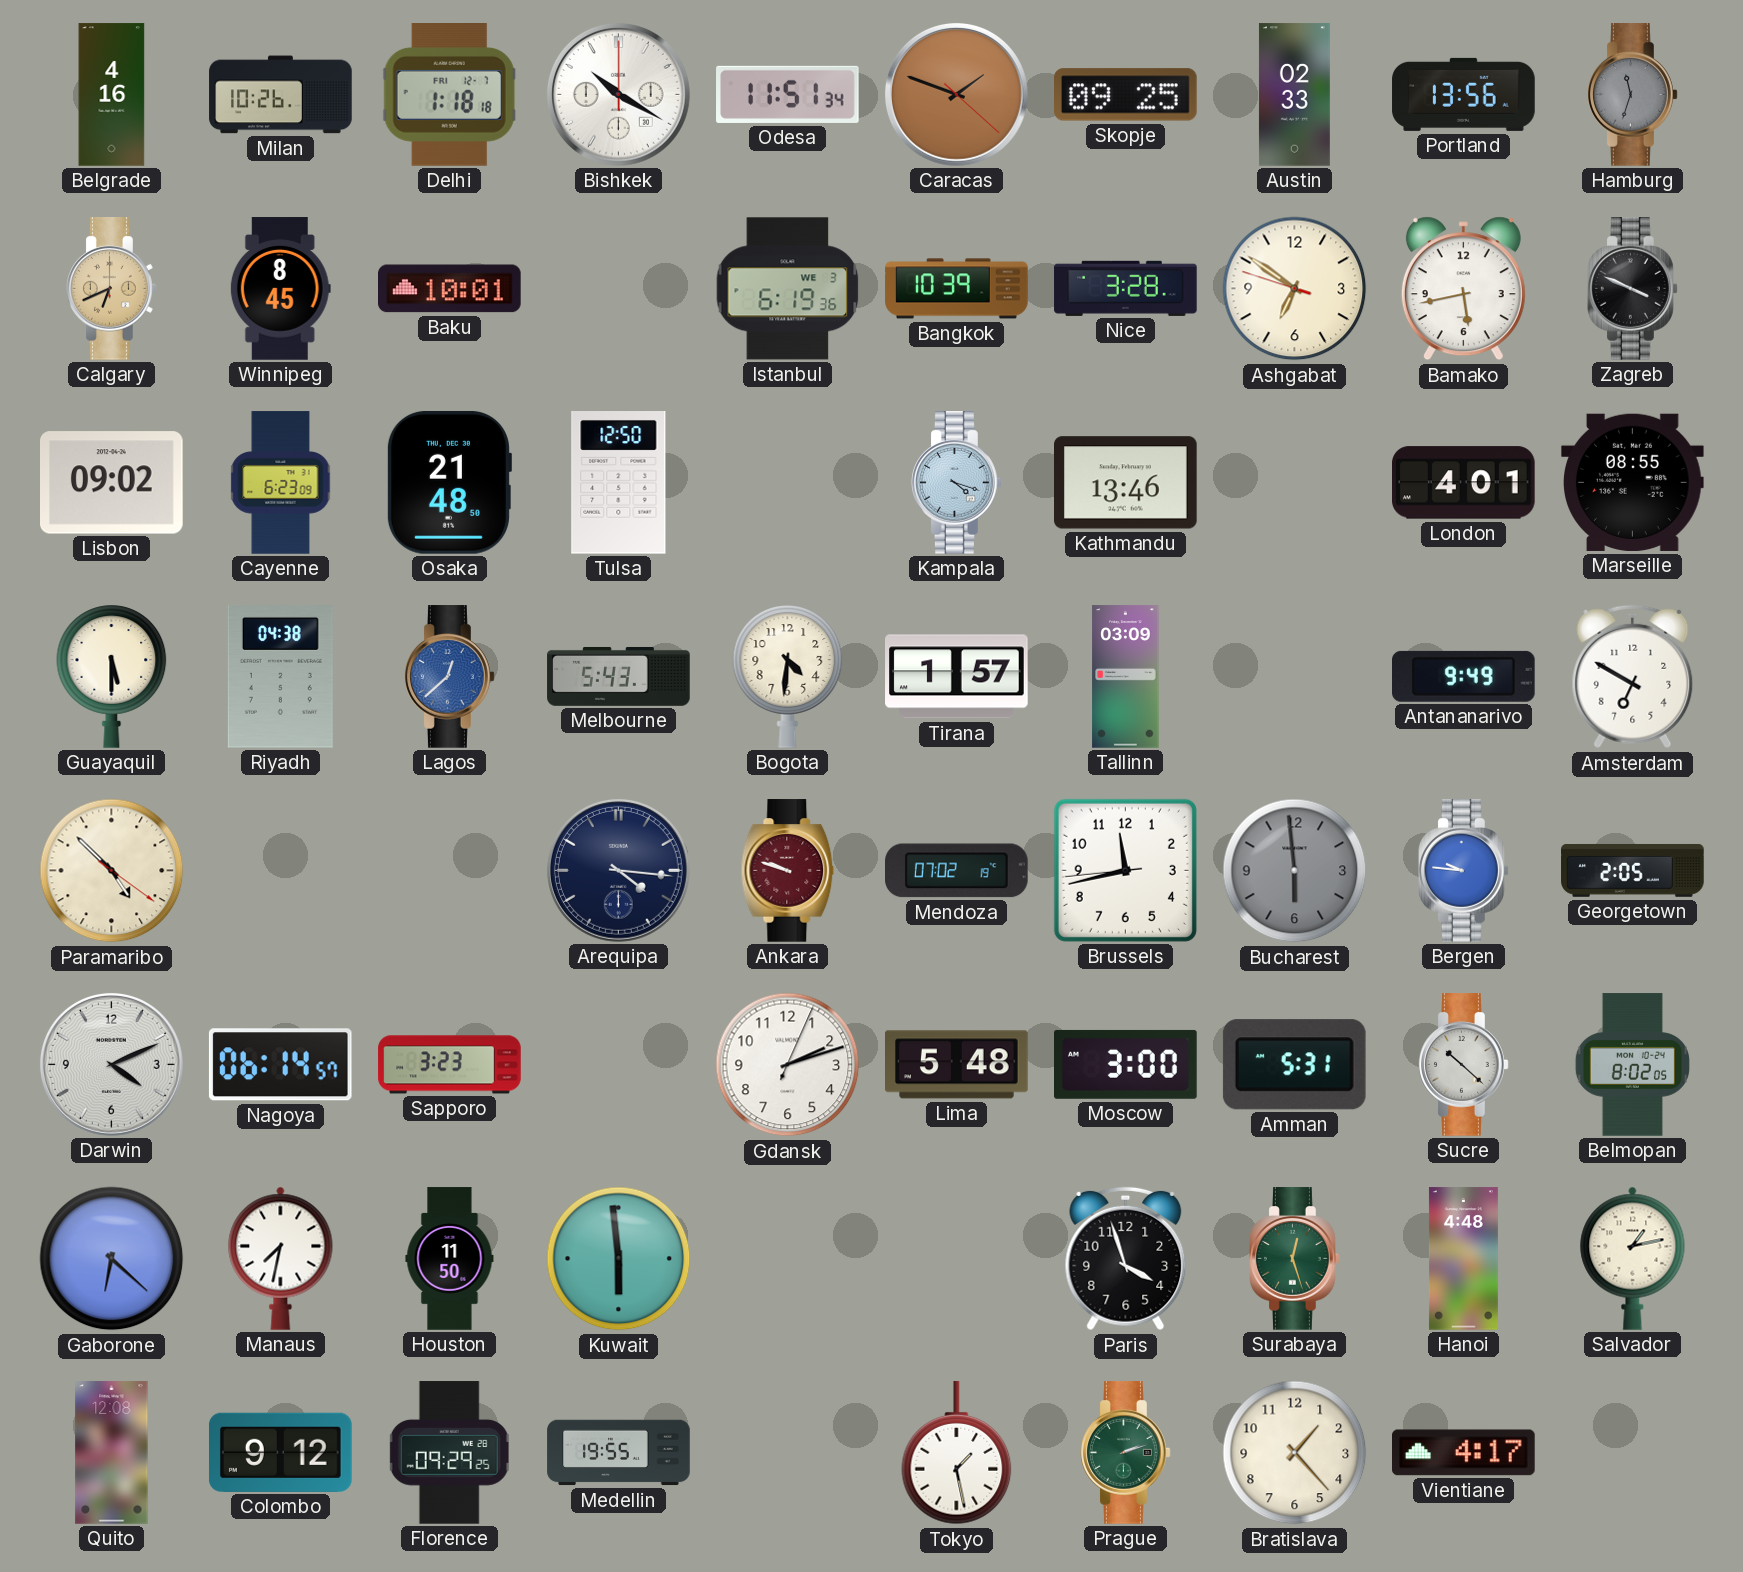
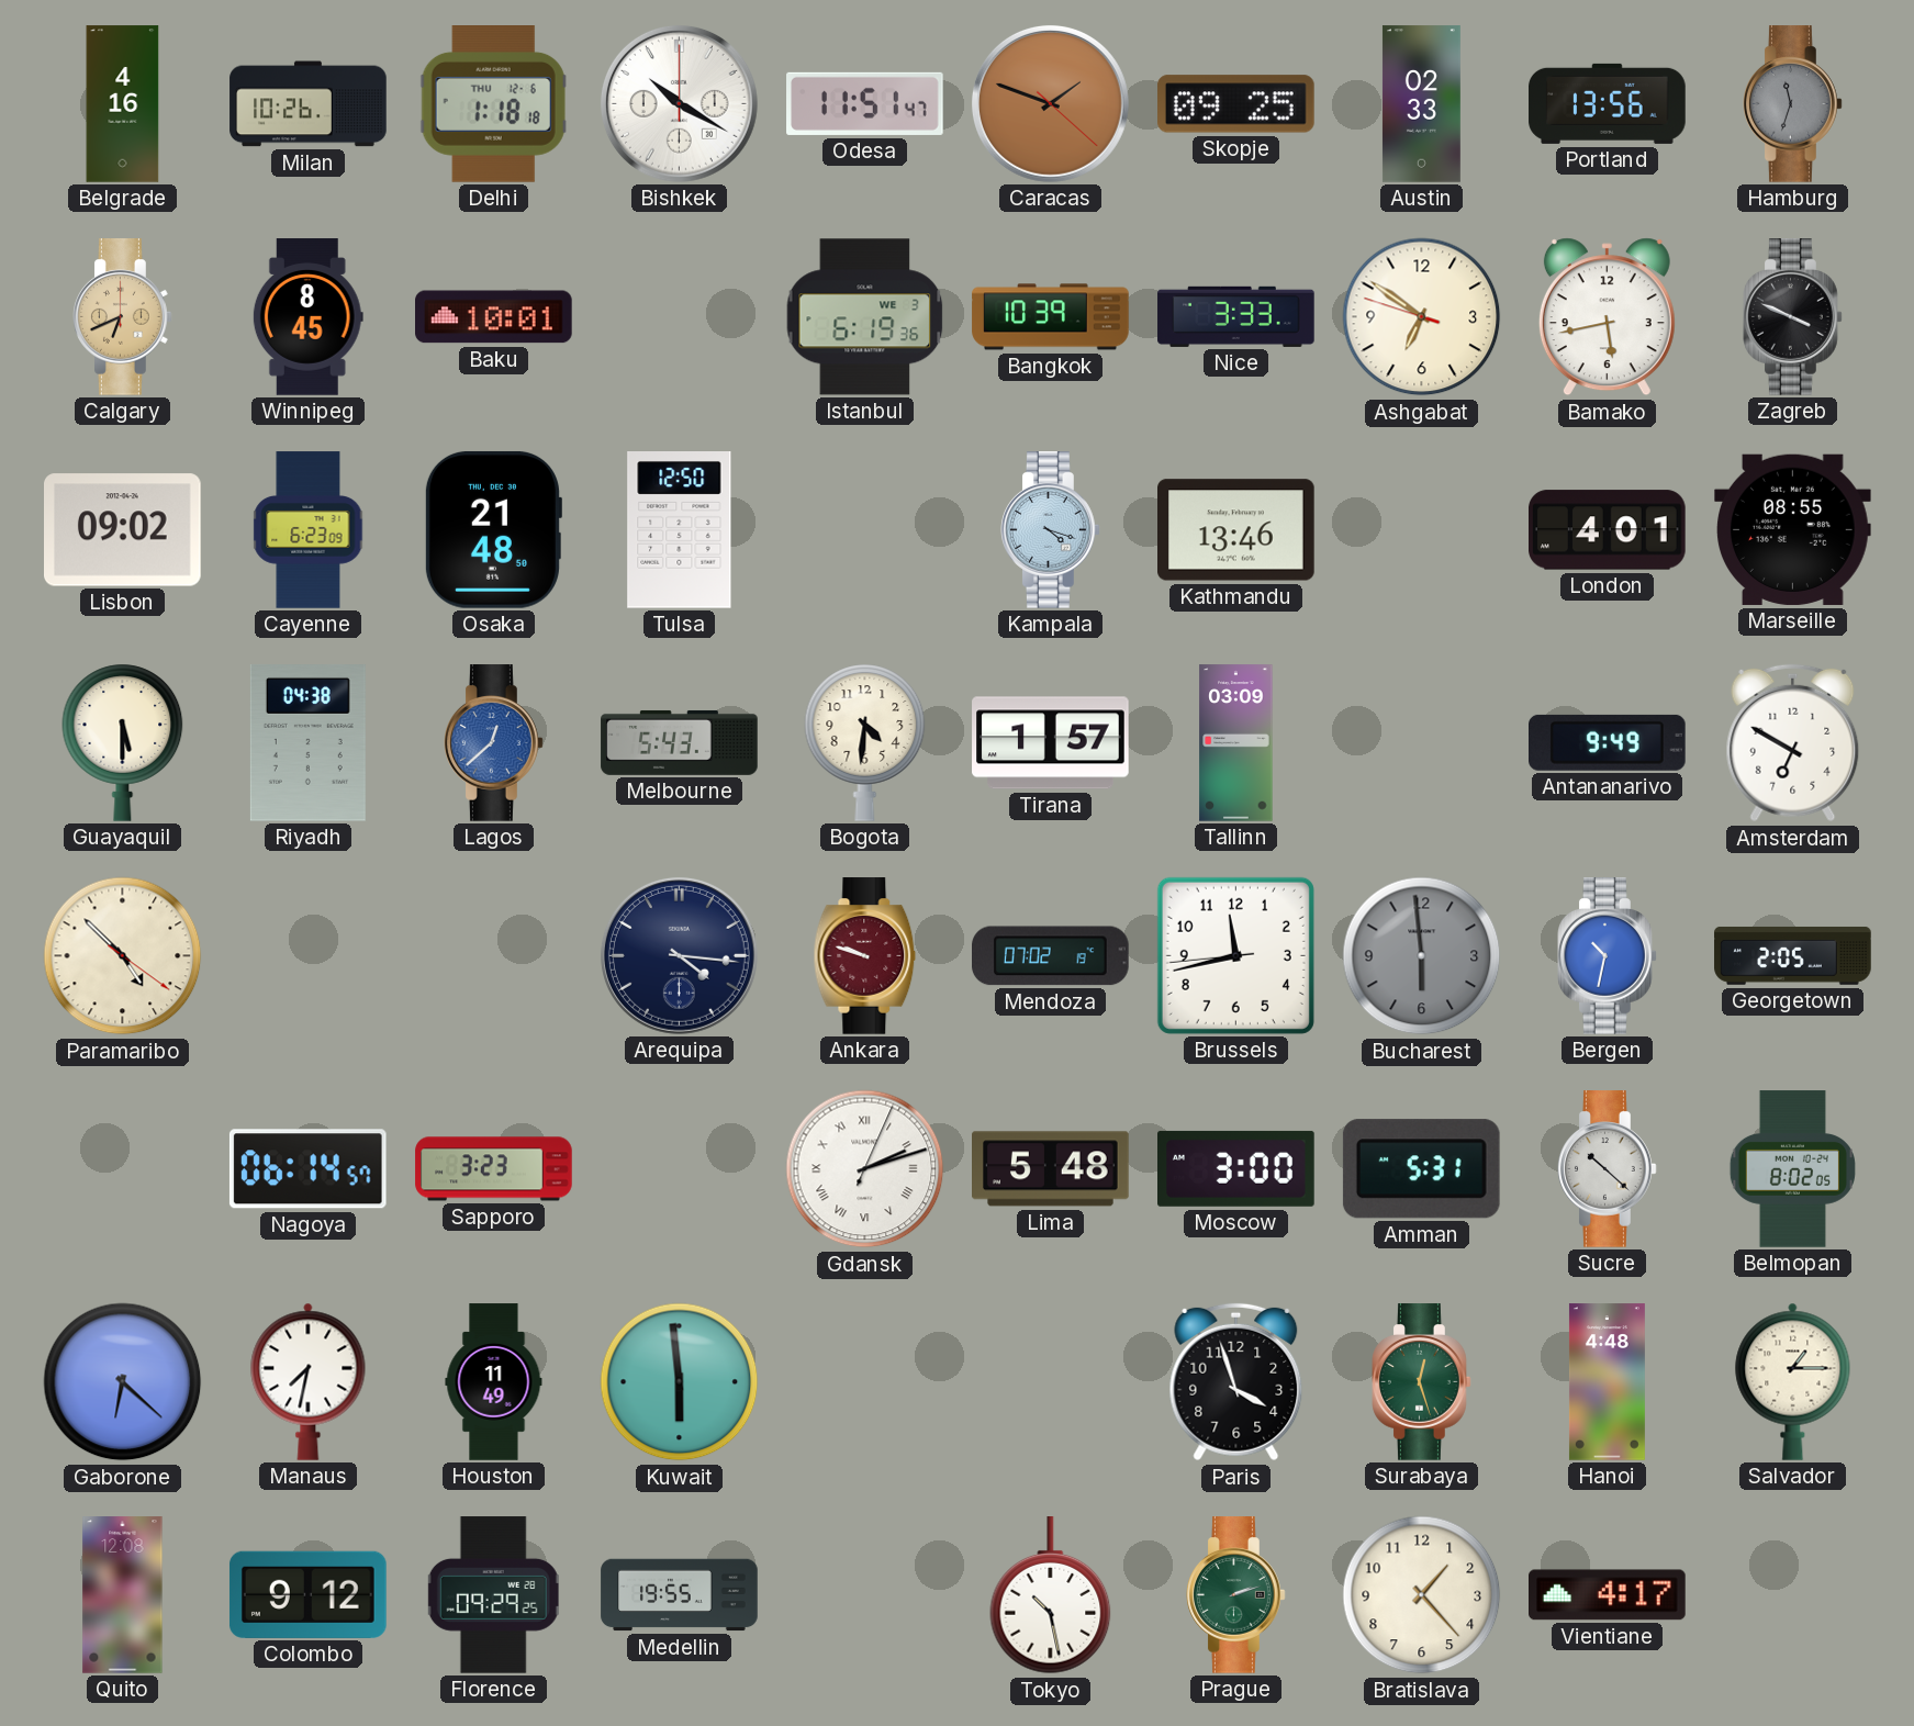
Delhi date: FRI 12-7 -> THU 12-6
Odesa: 11:51:34 -> 11:51:47
Nice: 3:28 -> 3:33
Bergen: 9:46 -> 10:32
Darwin: 4:11 -> none
Gdansk numerals: Arabic -> Roman
Houston: 11:50 -> 11:49
Salvador: 1:13 -> 1:15
Tokyo: 1:28 -> 10:28
